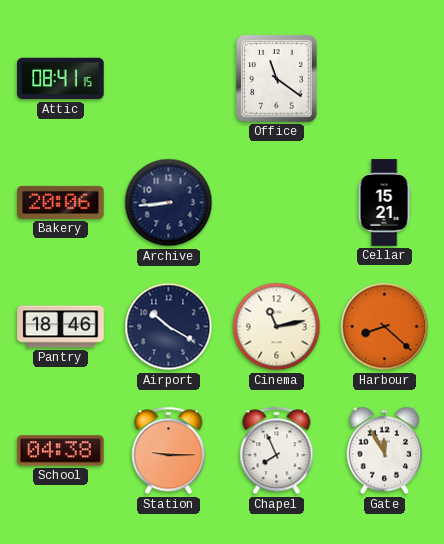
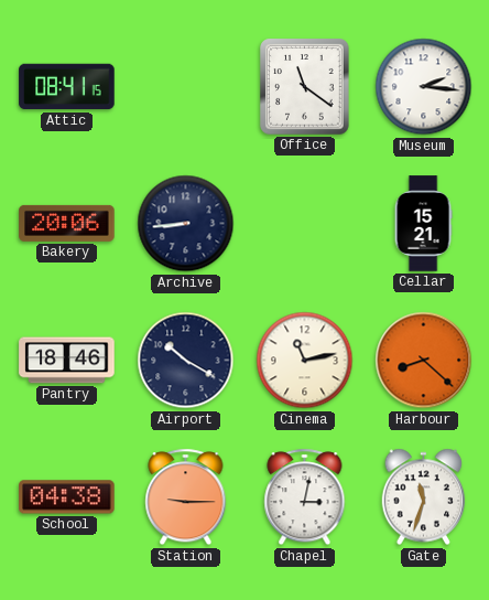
Museum: none -> 2:16
Chapel: 7:56 -> 3:02
Gate: 11:55 -> 11:33
